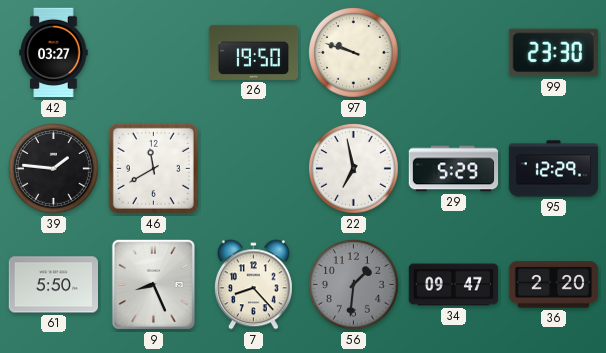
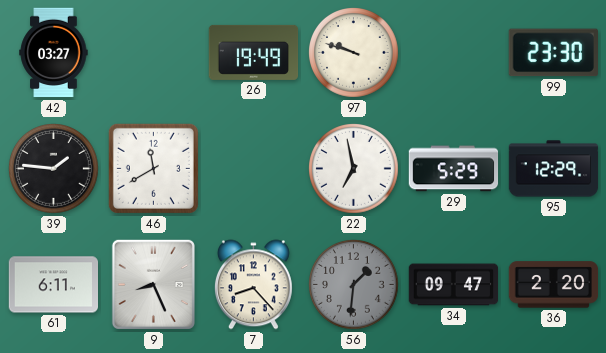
26: 19:50 -> 19:49
61: 5:50 -> 6:11
